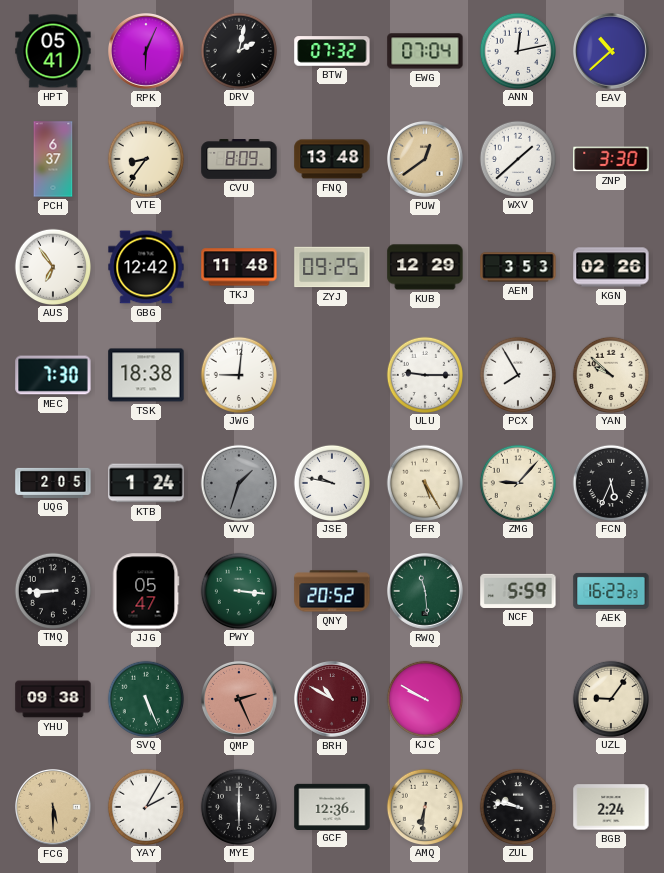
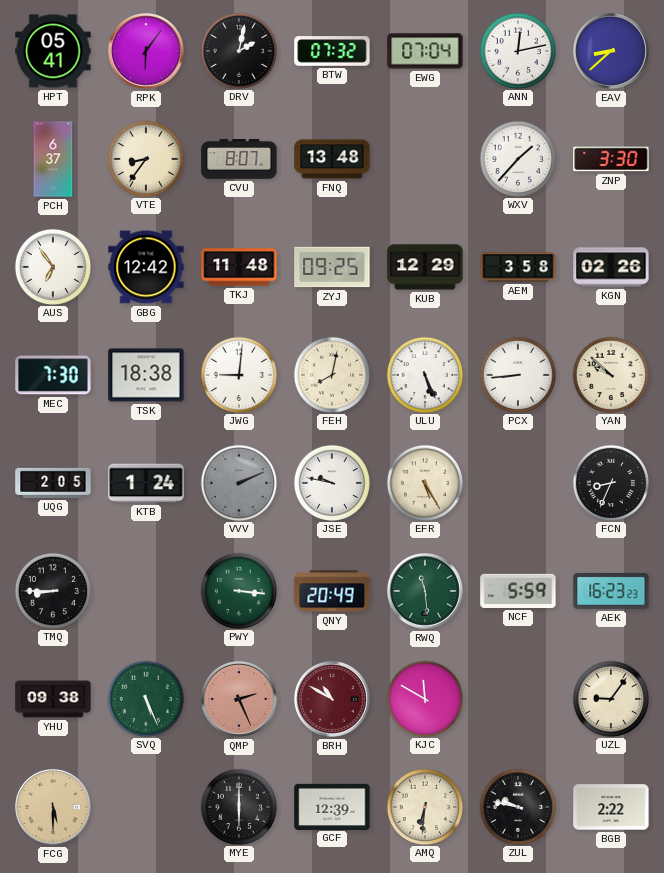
RPK: 6:04 -> 6:06
EAV: 10:38 -> 8:38
CVU: 8:09 -> 8:07
PUW: 12:39 -> none
WXV: 1:38 -> 1:37
AEM: 3:53 -> 3:58
FEH: none -> 8:02
ULU: 9:15 -> 5:26
PCX: 7:55 -> 8:44
VVV: 1:33 -> 2:11
ZMG: 9:07 -> none
FCN: 5:34 -> 8:34
JJG: 05:47 -> none
QNY: 20:52 -> 20:49
KJC: 9:50 -> 11:50
YAY: 2:05 -> none
GCF: 12:36 -> 12:39
BGB: 2:24 -> 2:22
